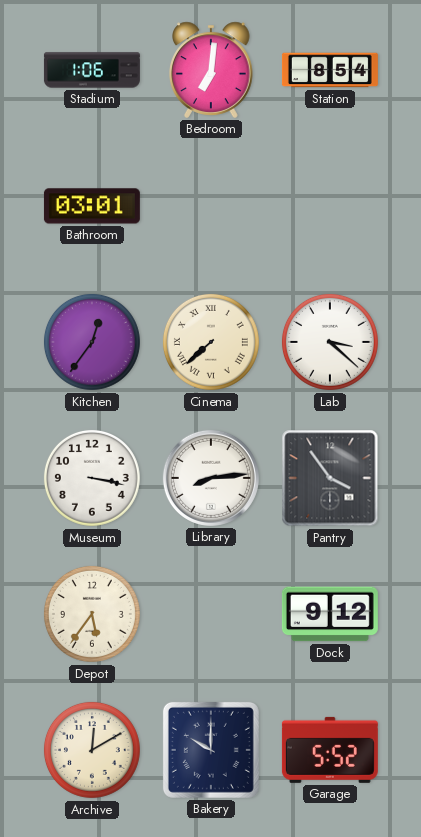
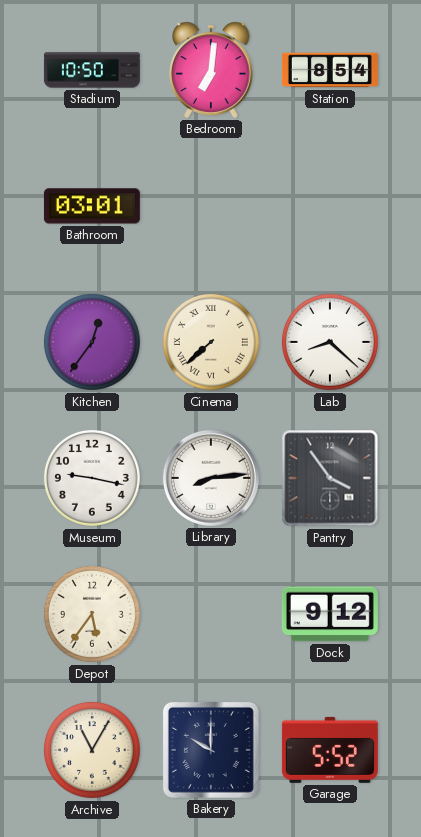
Stadium: 1:06 -> 10:50
Lab: 3:22 -> 8:22
Museum: 3:17 -> 9:17
Archive: 12:10 -> 11:05
